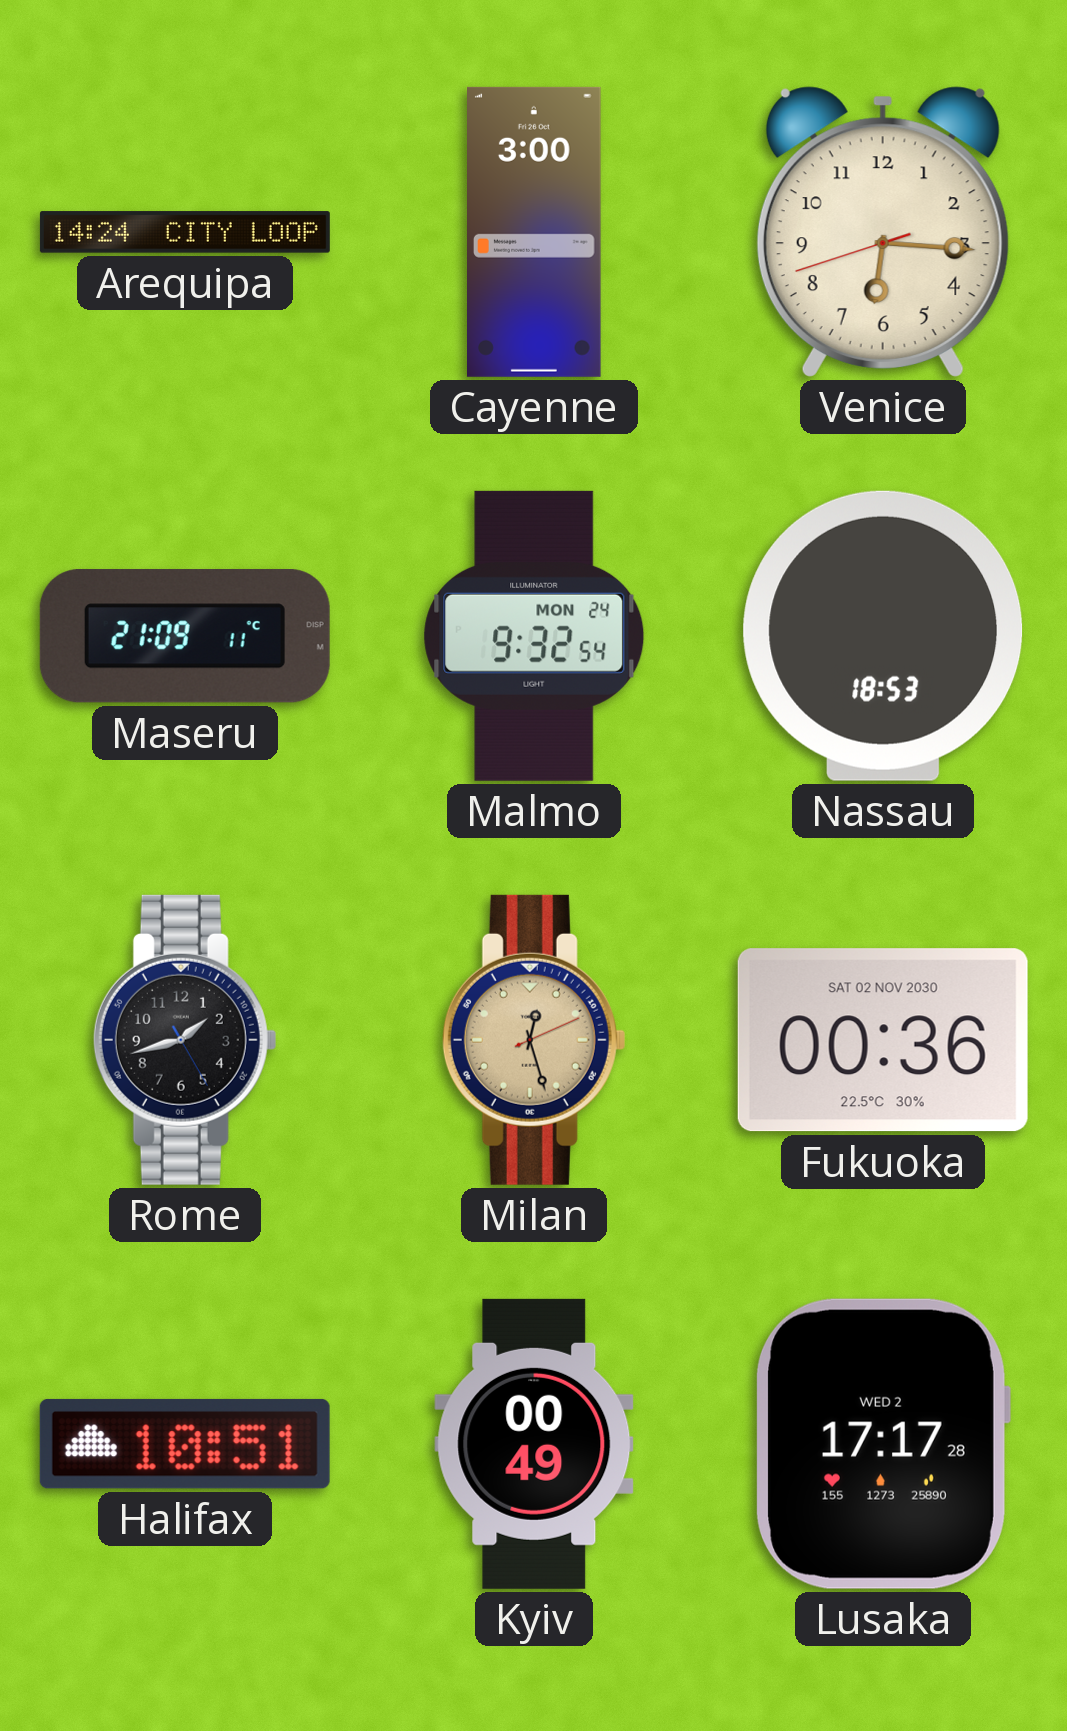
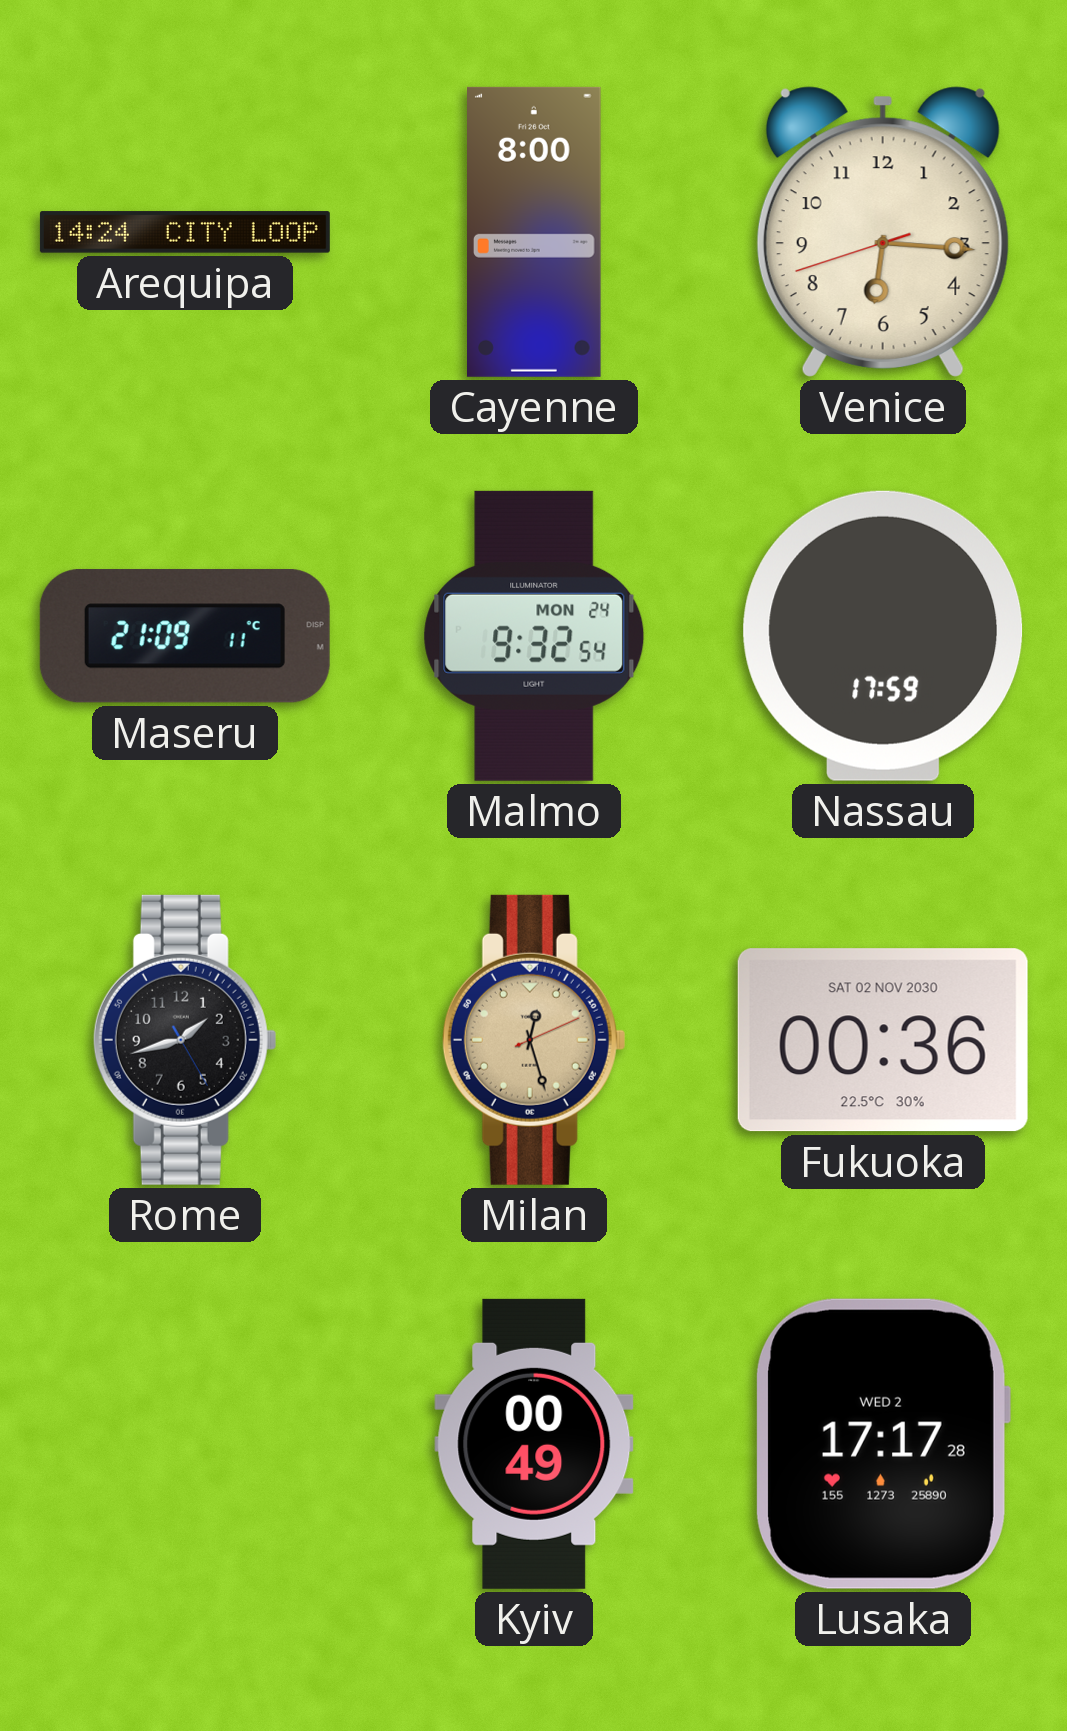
Cayenne: 3:00 -> 8:00
Nassau: 18:53 -> 17:59
Halifax: 10:51 -> none
